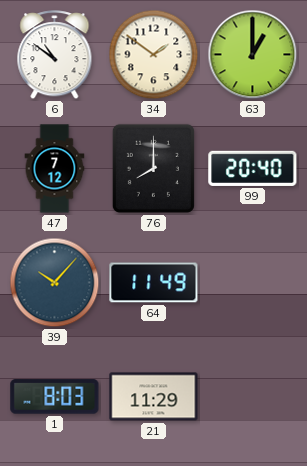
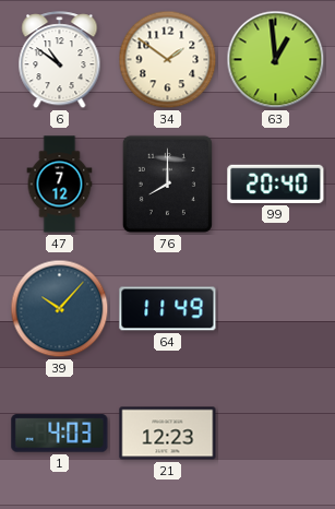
63: 1:00 -> 12:59
1: 8:03 -> 4:03
21: 11:29 -> 12:23
